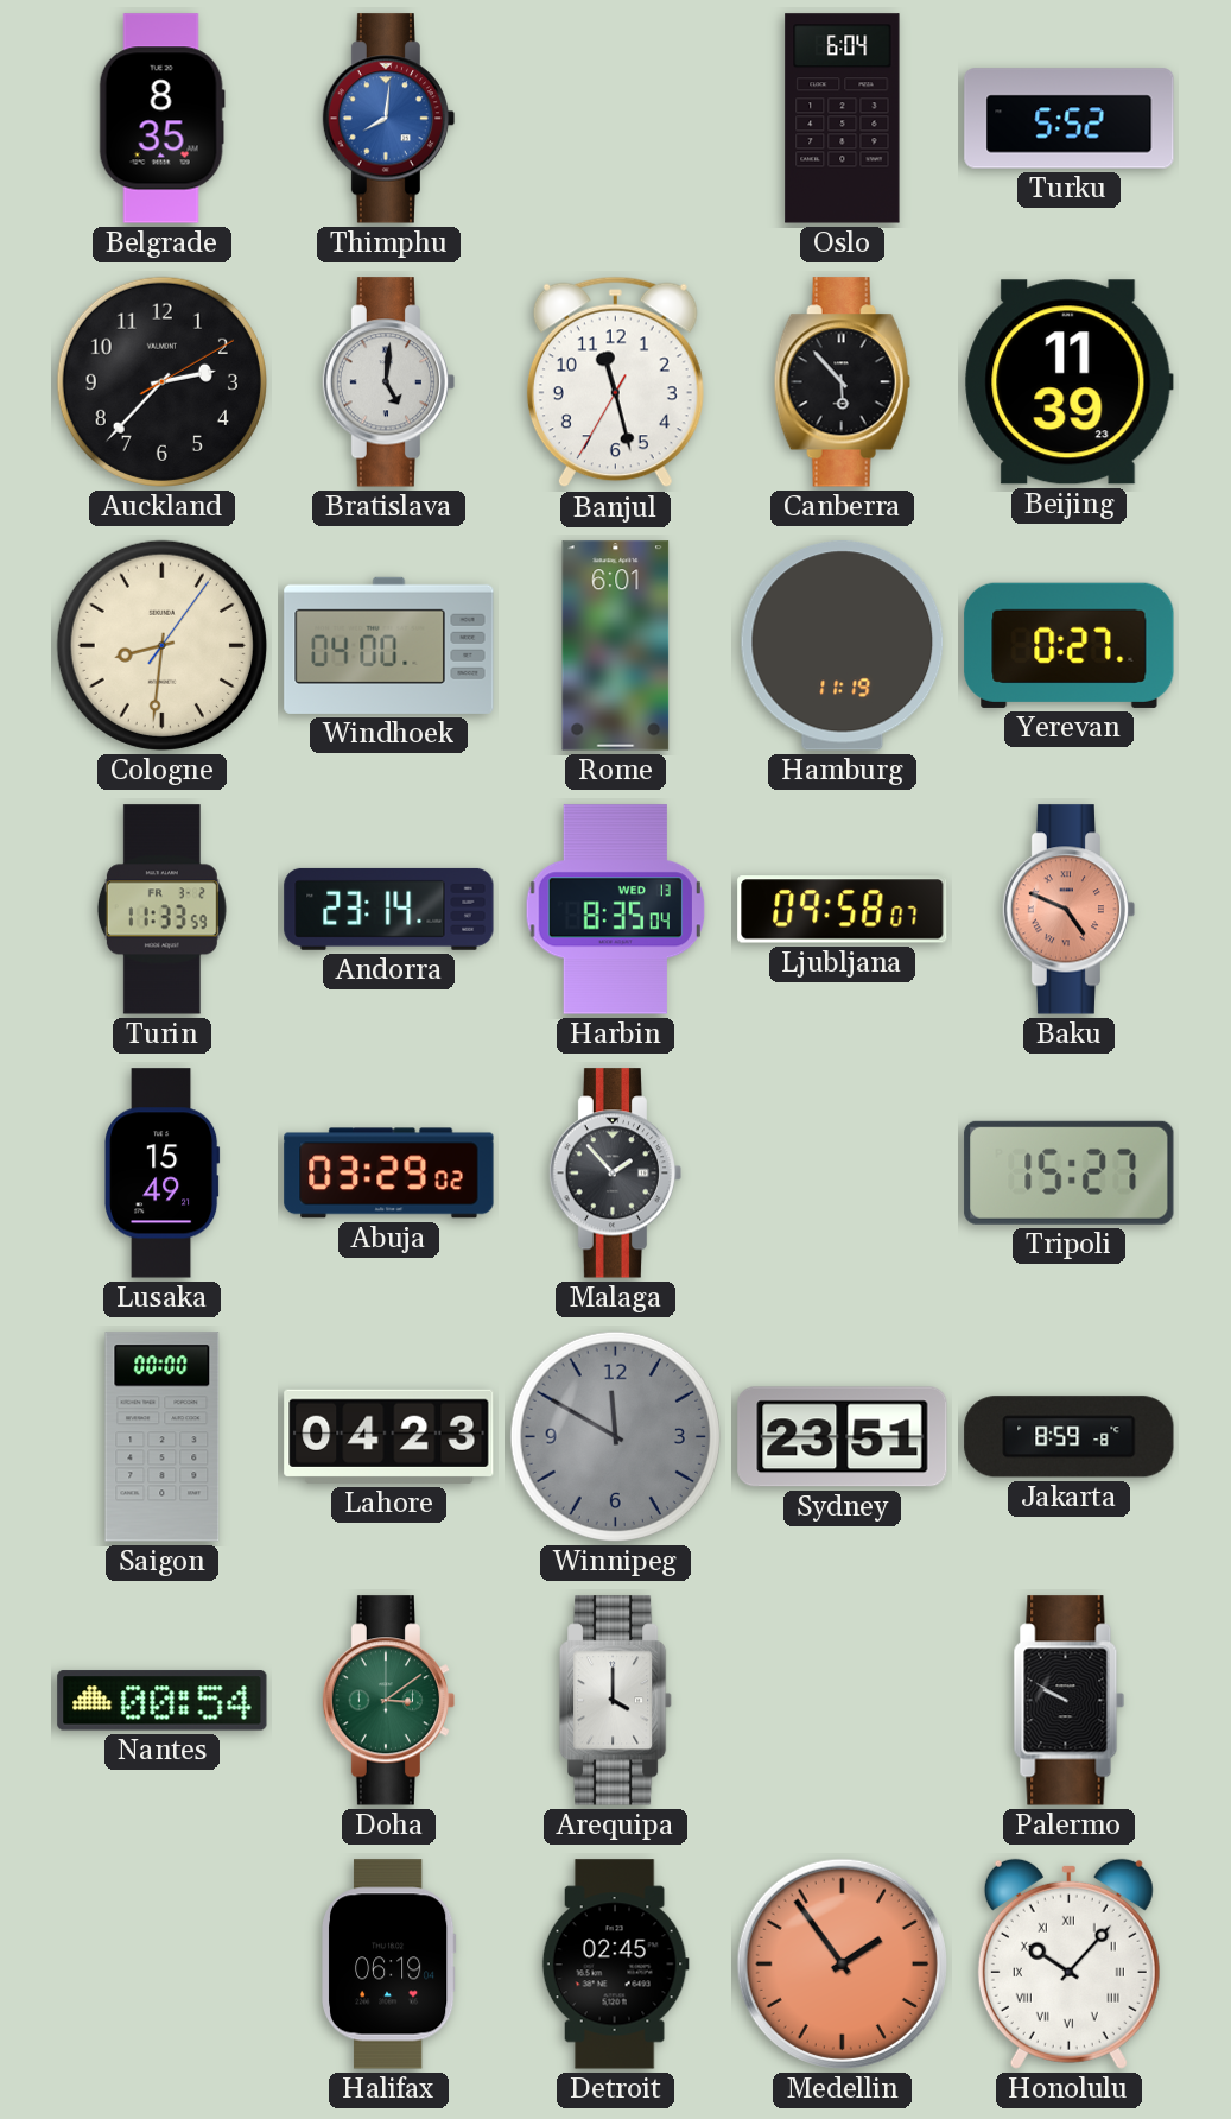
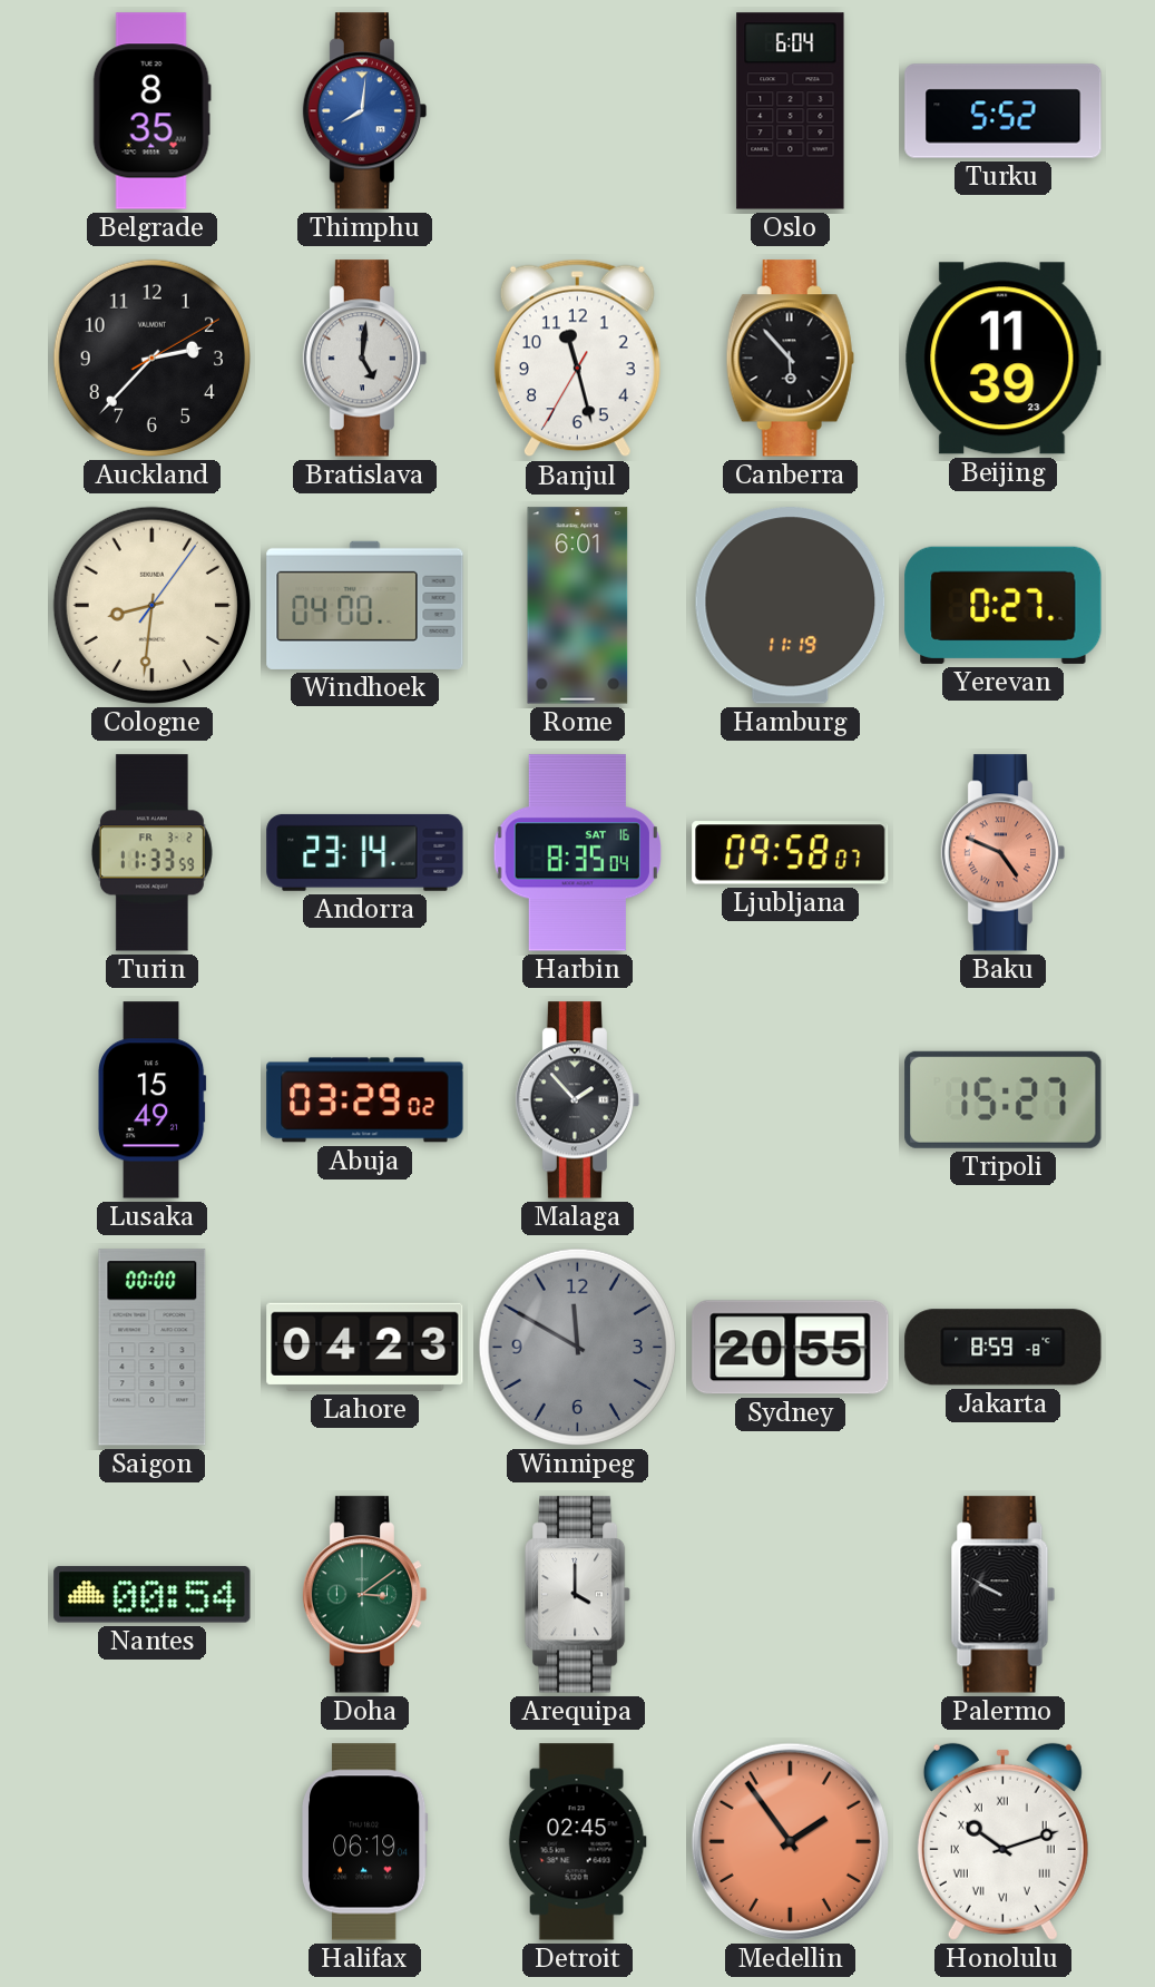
Harbin date: WED 13 -> SAT 16
Sydney: 23:51 -> 20:55
Honolulu: 10:07 -> 10:12
